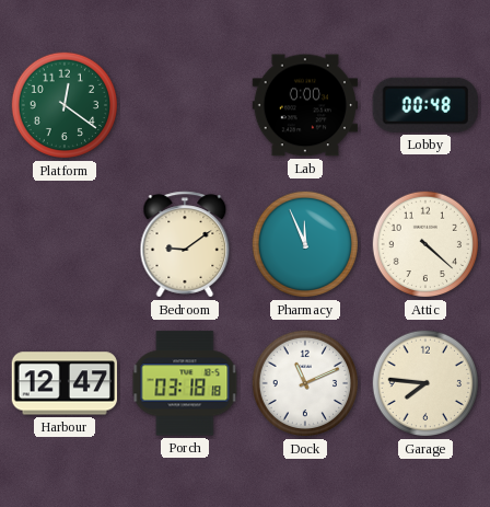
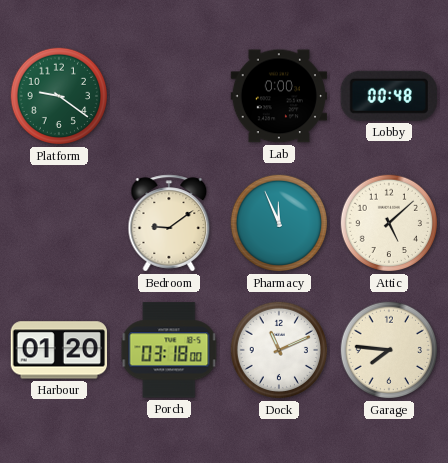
Platform: 12:21 -> 9:21
Attic: 4:22 -> 5:08
Harbour: 12:47 -> 01:20
Porch: 03:18:18 -> 03:18:00
